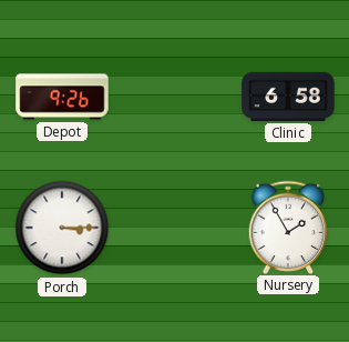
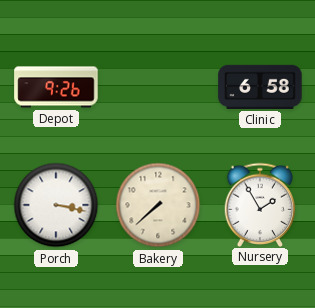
Porch: 3:15 -> 3:17
Bakery: none -> 7:38
